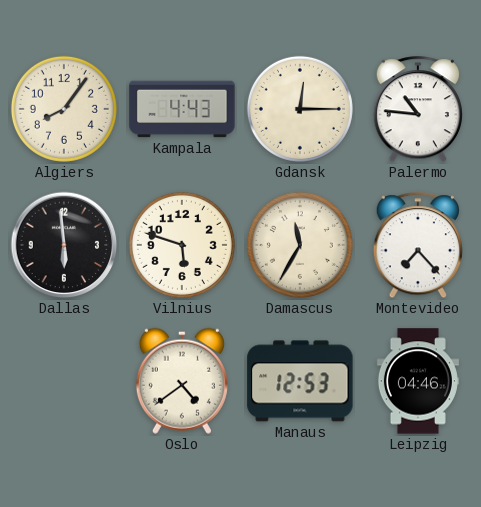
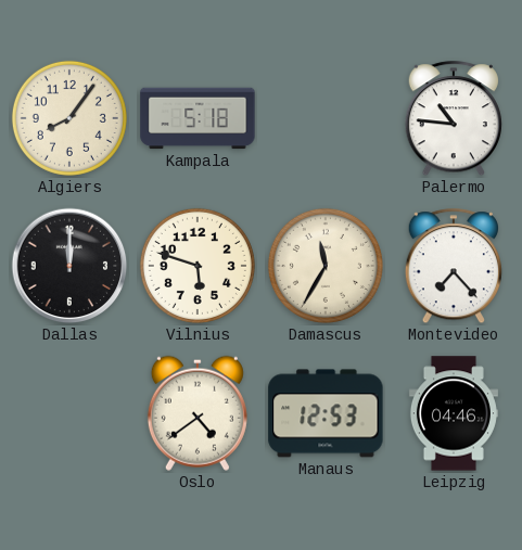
Kampala: 4:43 -> 5:18
Gdansk: 12:15 -> none
Dallas: 5:59 -> 12:00
